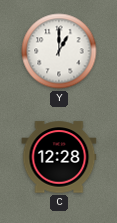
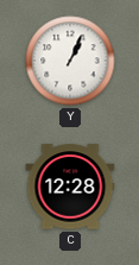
Y: 1:00 -> 1:04
